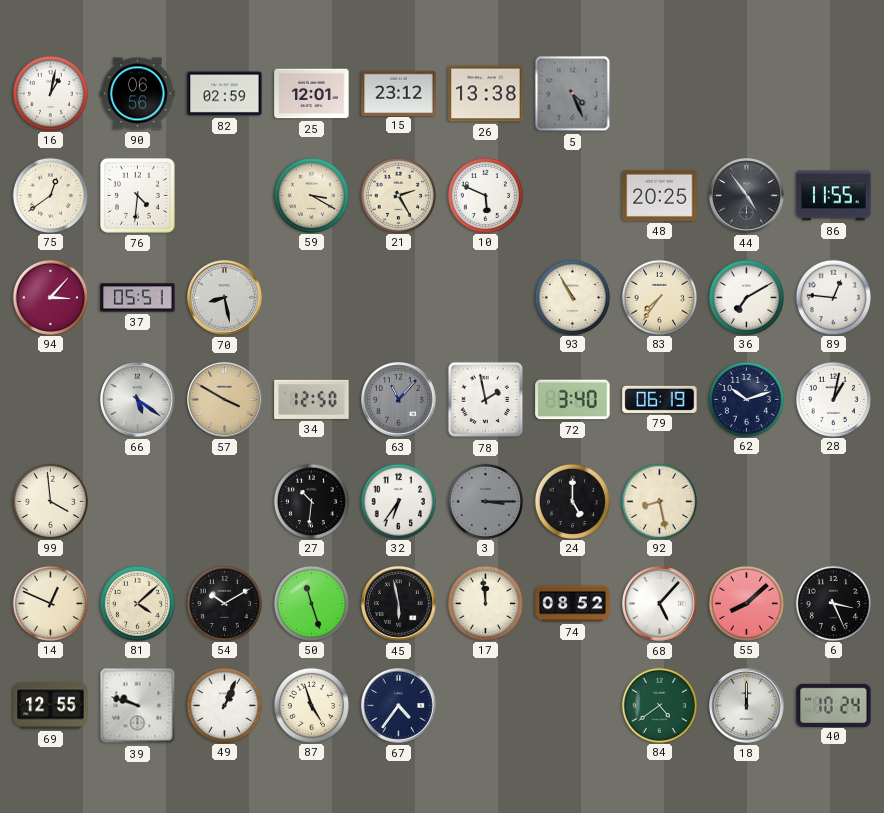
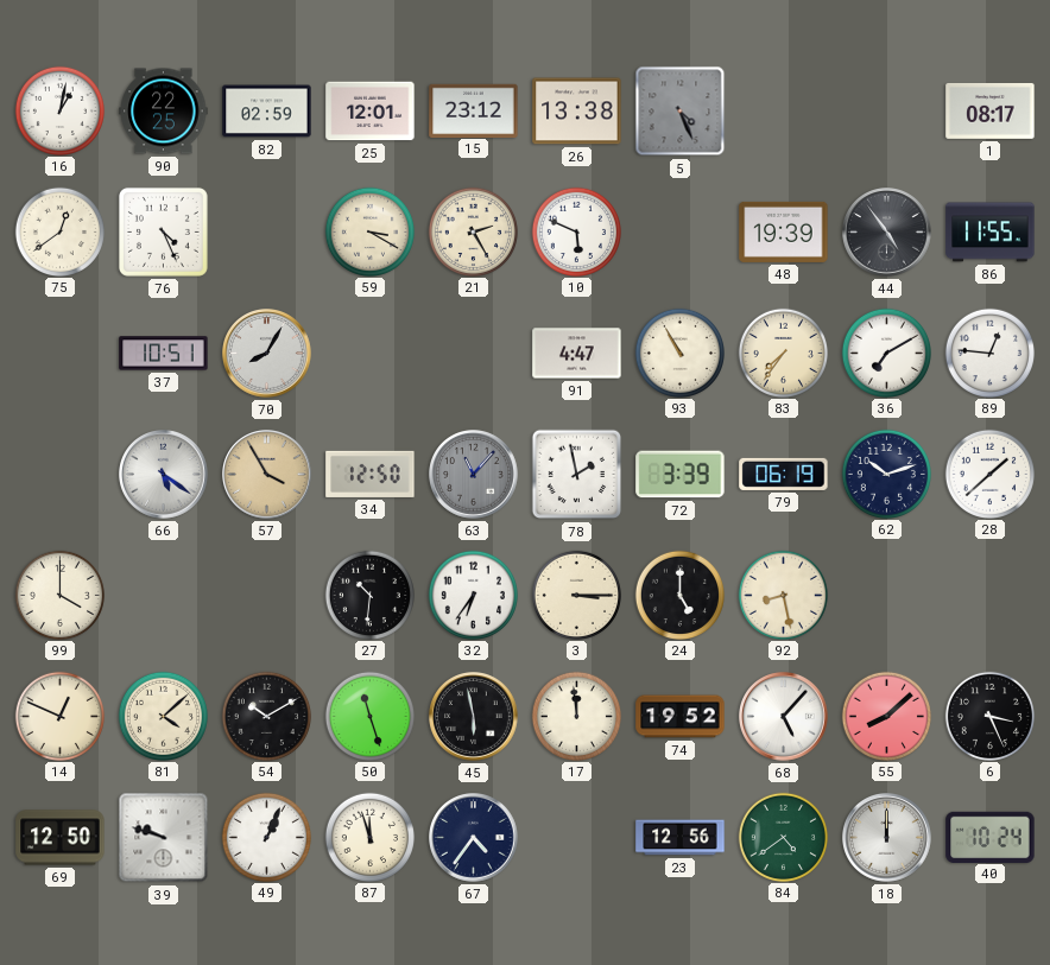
90: 06:56 -> 22:25
1: none -> 08:17
76: 4:31 -> 4:26
48: 20:25 -> 19:39
94: 3:07 -> none
37: 05:51 -> 10:51
70: 8:28 -> 8:05
91: none -> 4:47
57: 3:50 -> 3:55
72: 3:40 -> 3:39
28: 1:02 -> 1:38
99: 3:59 -> 4:00
3 dial: grey -> cream
74: 08:52 -> 19:52
69: 12:55 -> 12:50
87: 4:57 -> 11:57
23: none -> 12:56
